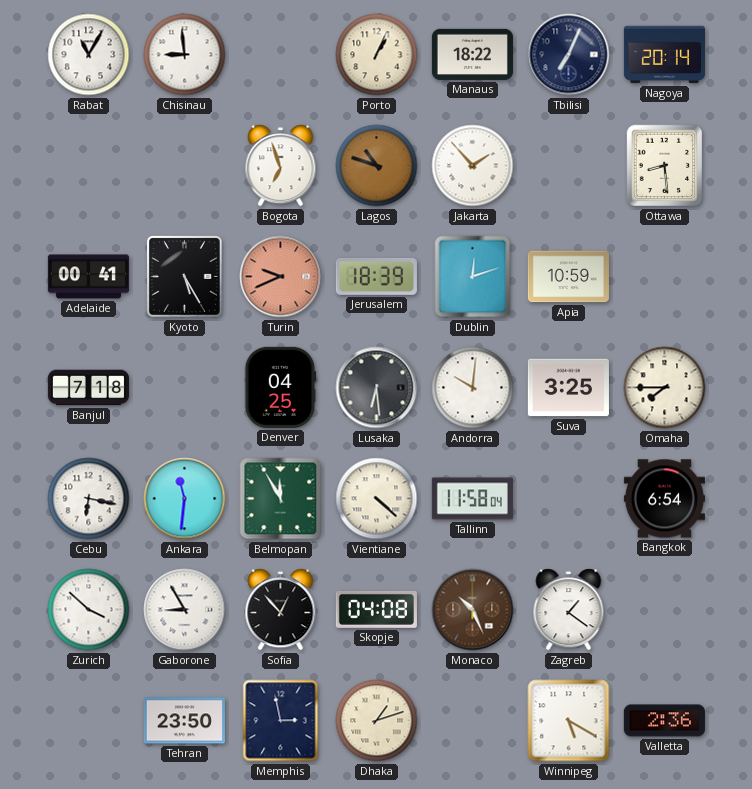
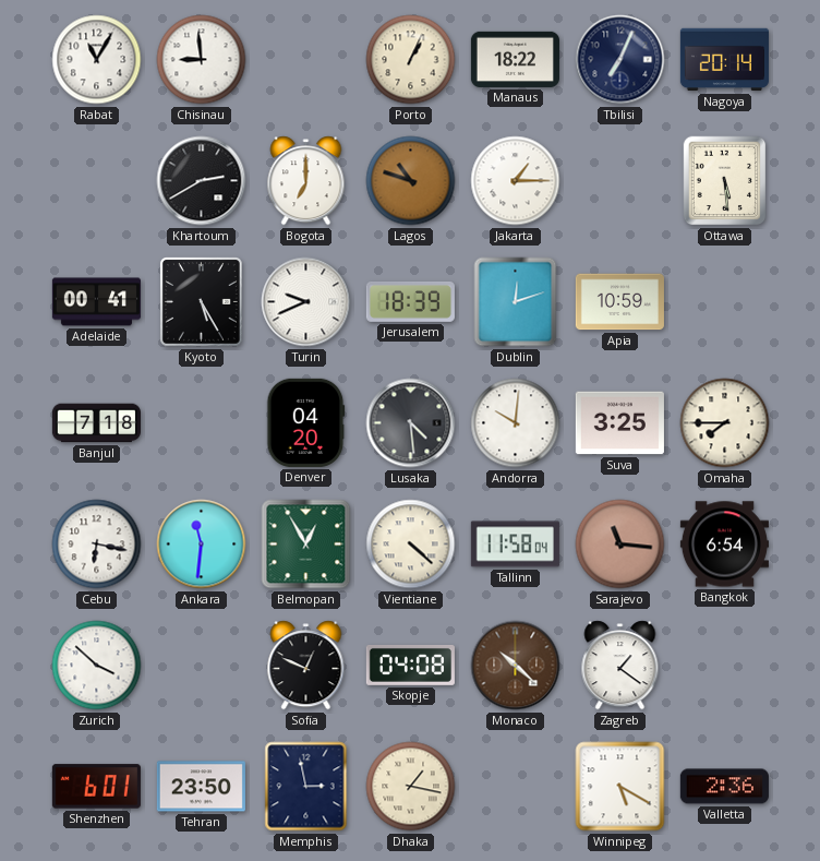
Khartoum: none -> 2:40
Bogota: 6:57 -> 7:00
Jakarta: 1:53 -> 1:15
Ottawa: 8:29 -> 5:29
Turin dial: salmon -> white
Denver: 04:25 -> 04:20
Lusaka: 6:29 -> 4:29
Belmopan: 11:55 -> 12:55
Sarajevo: none -> 11:16
Gaborone: 8:55 -> none
Sofia: 12:53 -> 12:49
Monaco: 10:26 -> 10:22
Shenzhen: none -> 6:01
Dhaka: 1:12 -> 1:17
